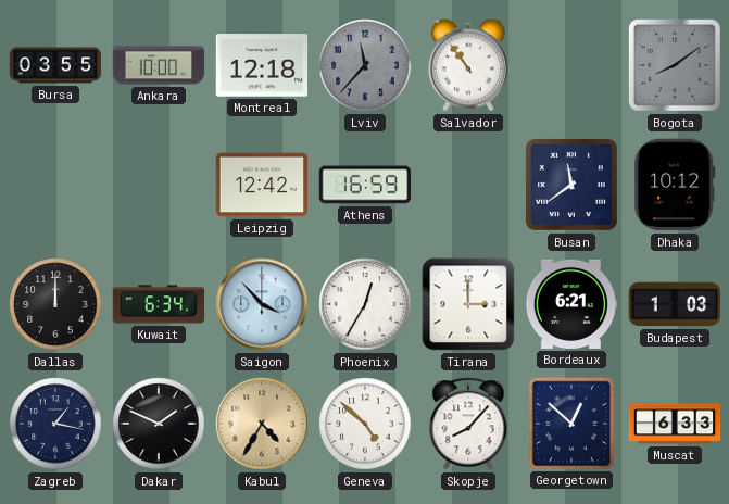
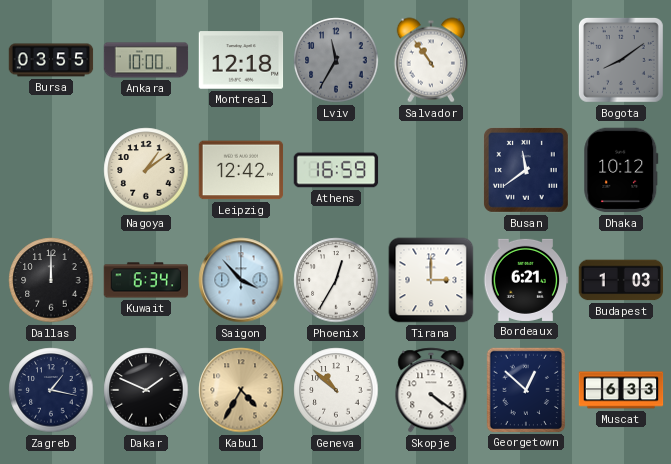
Lviv: 11:37 -> 11:35
Nagoya: none -> 1:09
Geneva: 4:52 -> 10:52
Skopje: 8:07 -> 4:21
